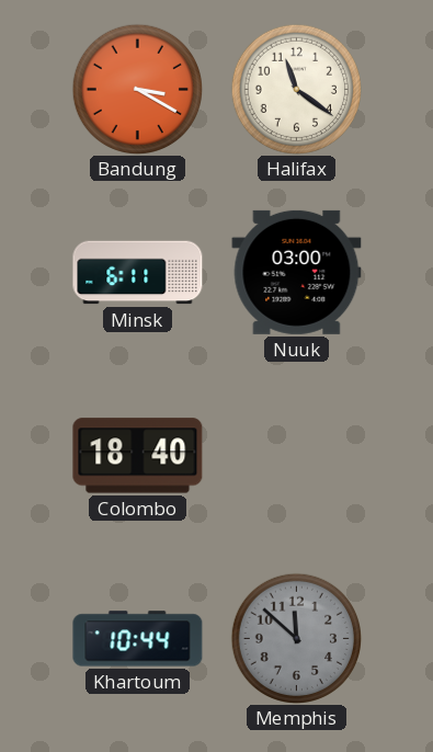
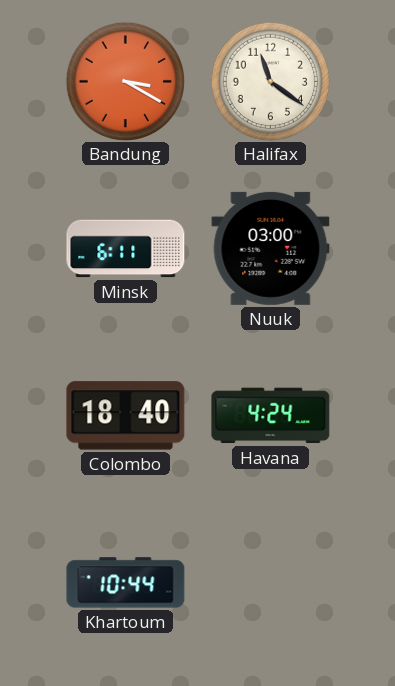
Havana: none -> 4:24
Memphis: 11:52 -> none
